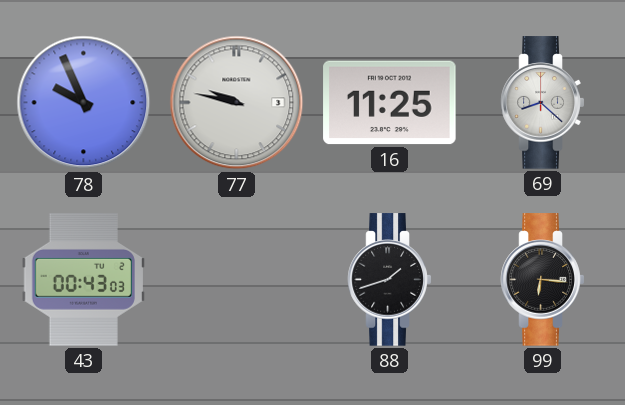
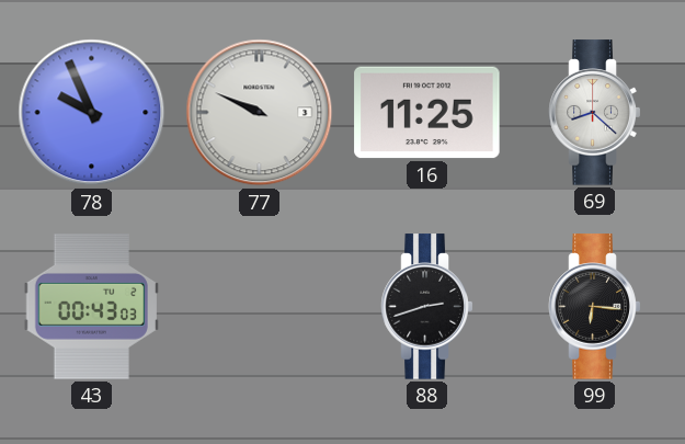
77: 9:47 -> 9:49
88: 1:42 -> 2:42
